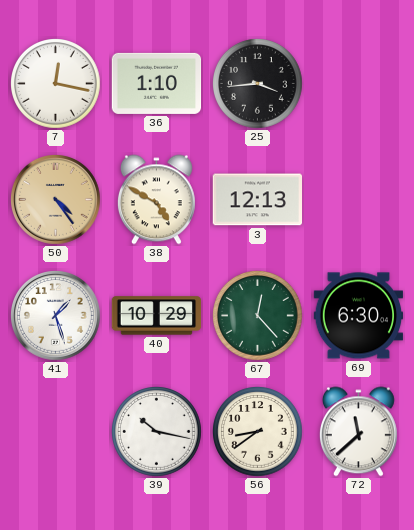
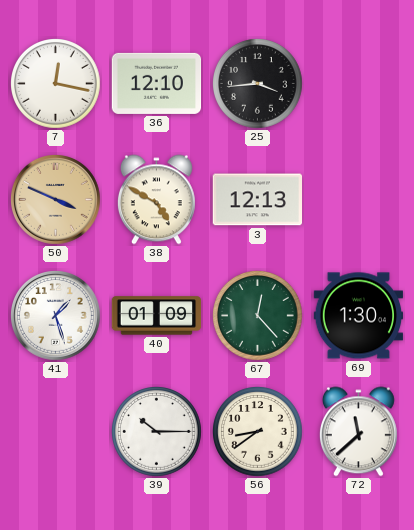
36: 1:10 -> 12:10
50: 4:24 -> 3:49
40: 10:29 -> 01:09
69: 6:30 -> 1:30
39: 10:17 -> 10:15
